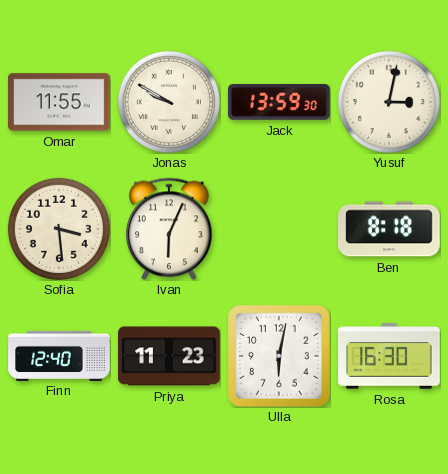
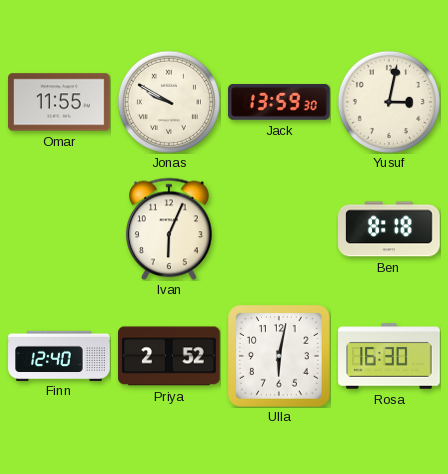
Sofia: 3:29 -> none
Priya: 11:23 -> 2:52
